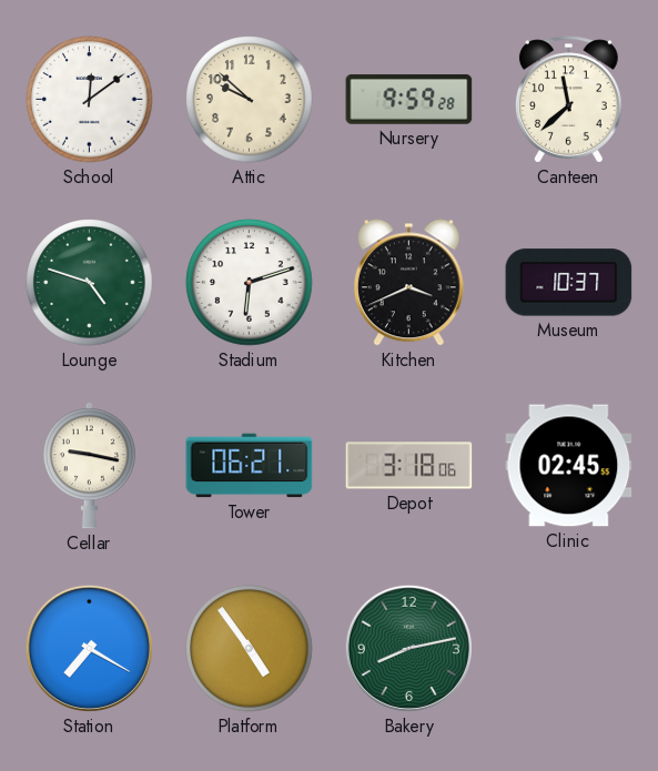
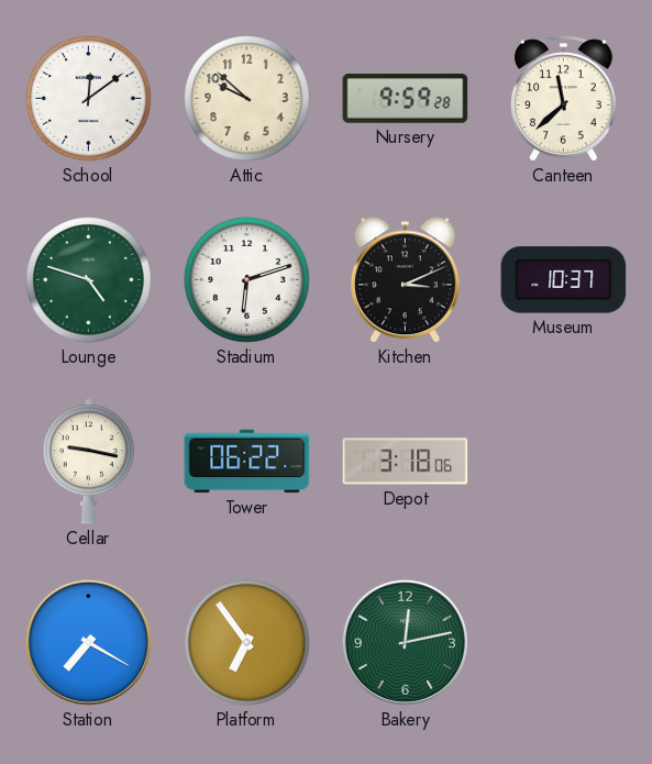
Kitchen: 3:41 -> 3:11
Tower: 06:21 -> 06:22
Clinic: 02:45 -> none
Platform: 4:54 -> 6:54
Bakery: 8:13 -> 12:13
